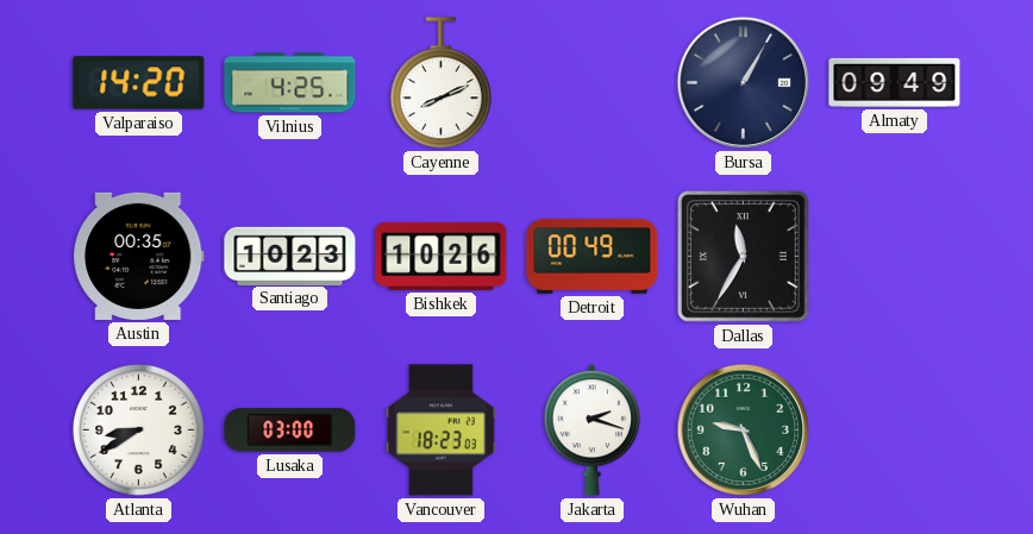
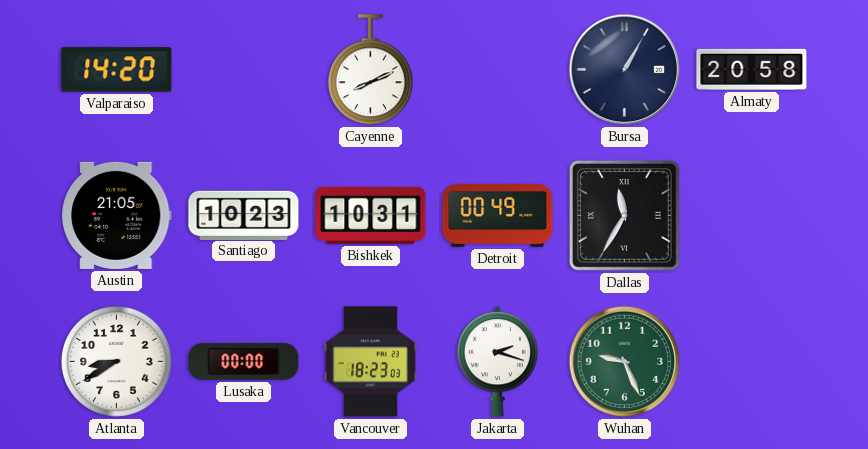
Vilnius: 4:25 -> none
Almaty: 09:49 -> 20:58
Austin: 00:35 -> 21:05
Bishkek: 10:26 -> 10:31
Lusaka: 03:00 -> 00:00
